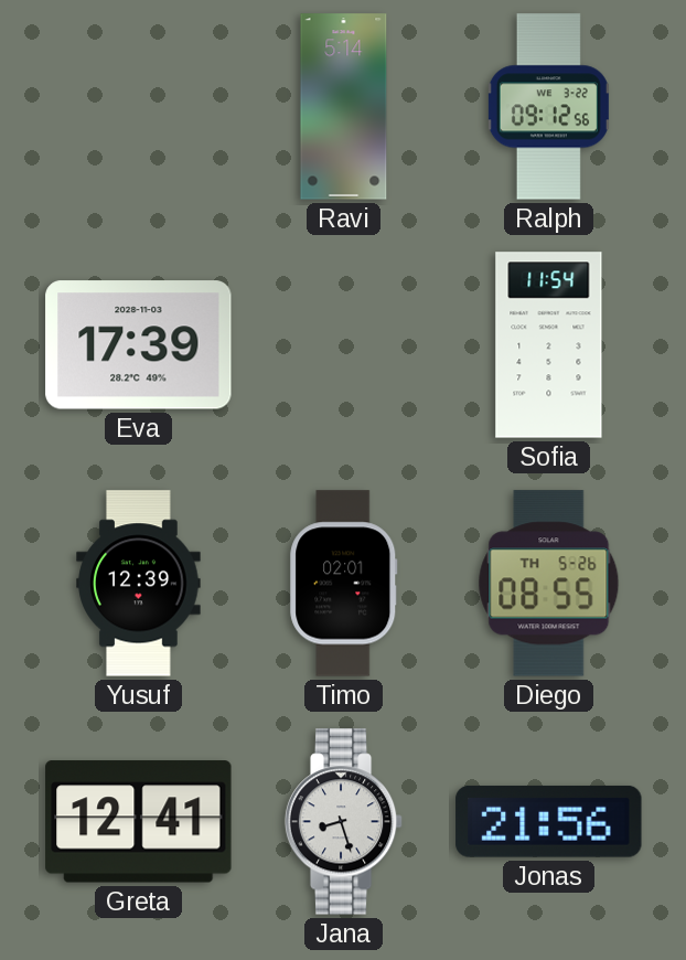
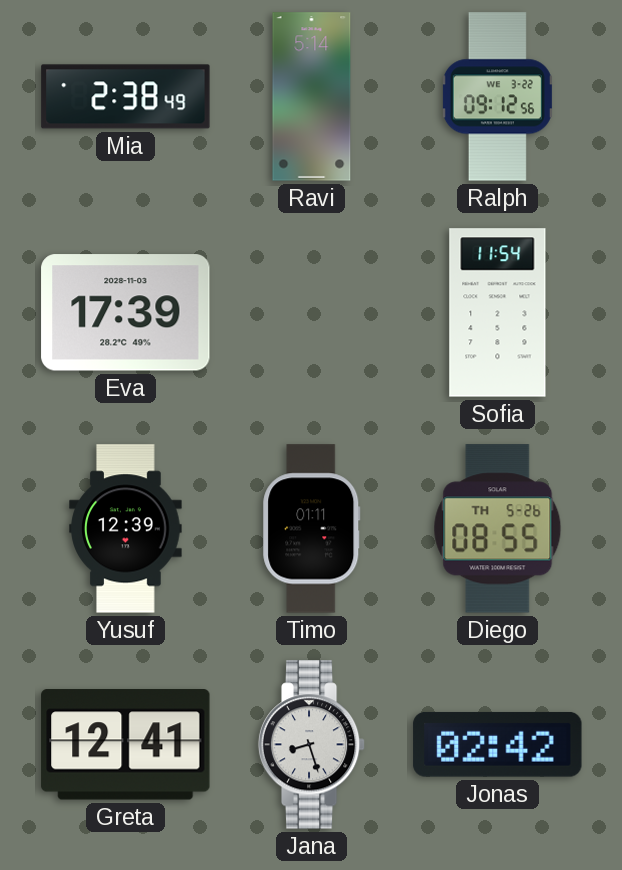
Mia: none -> 2:38
Timo: 02:01 -> 01:11
Jonas: 21:56 -> 02:42
